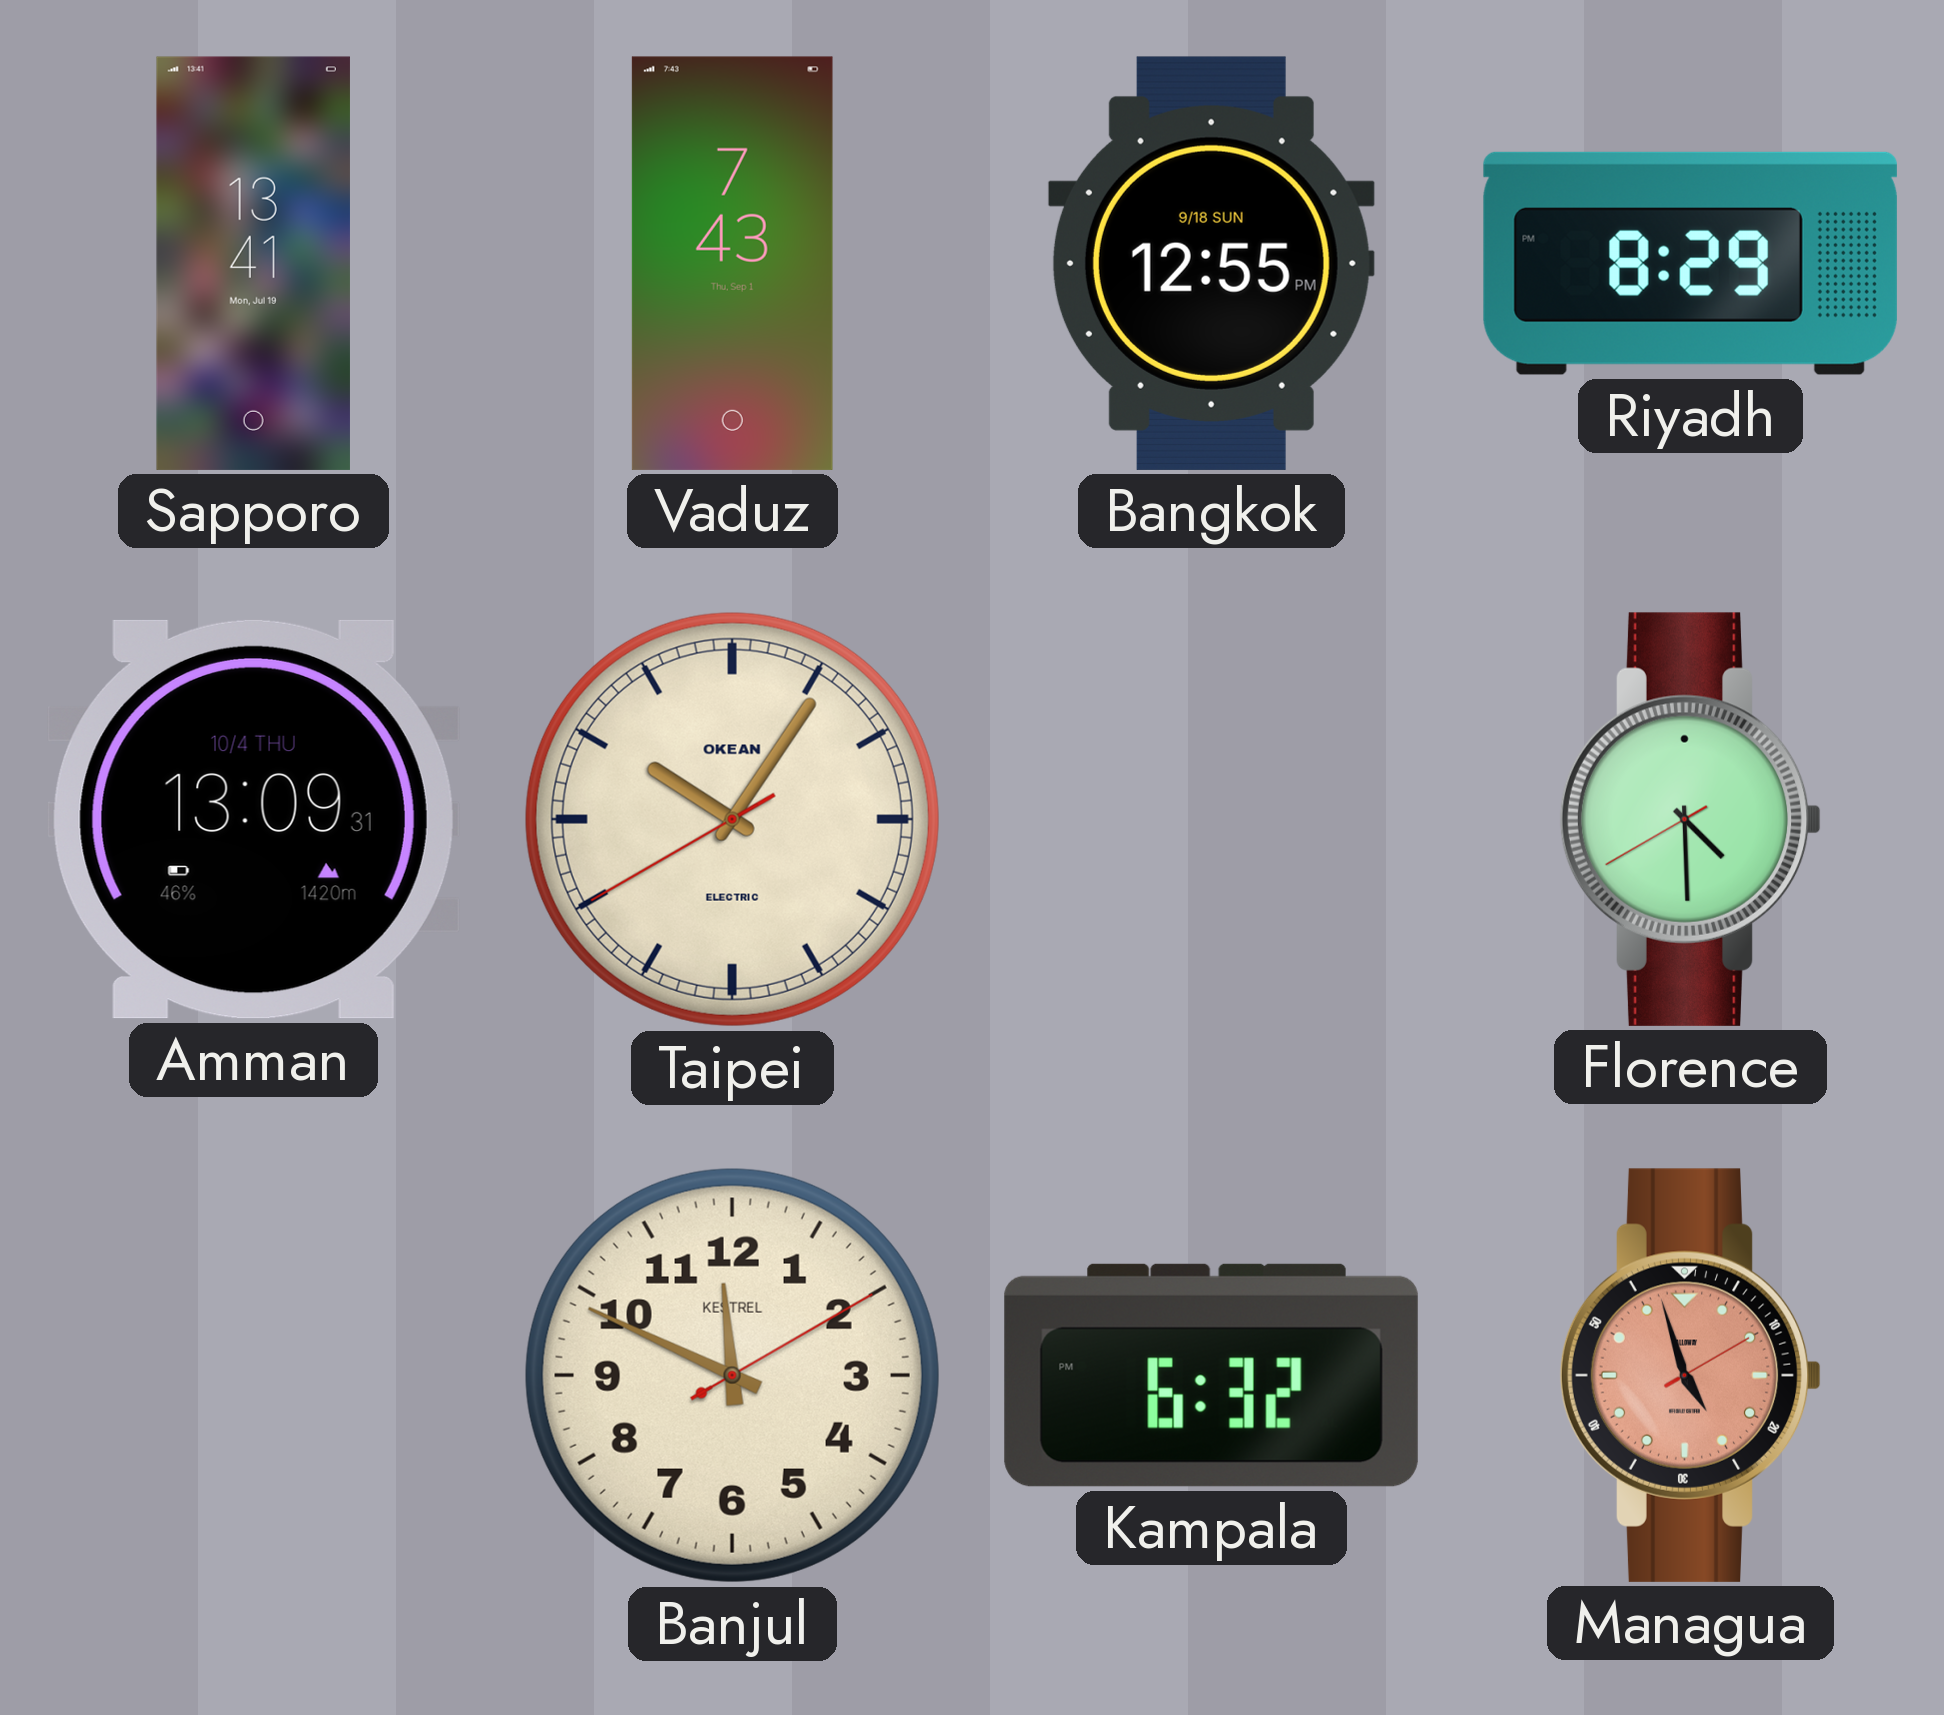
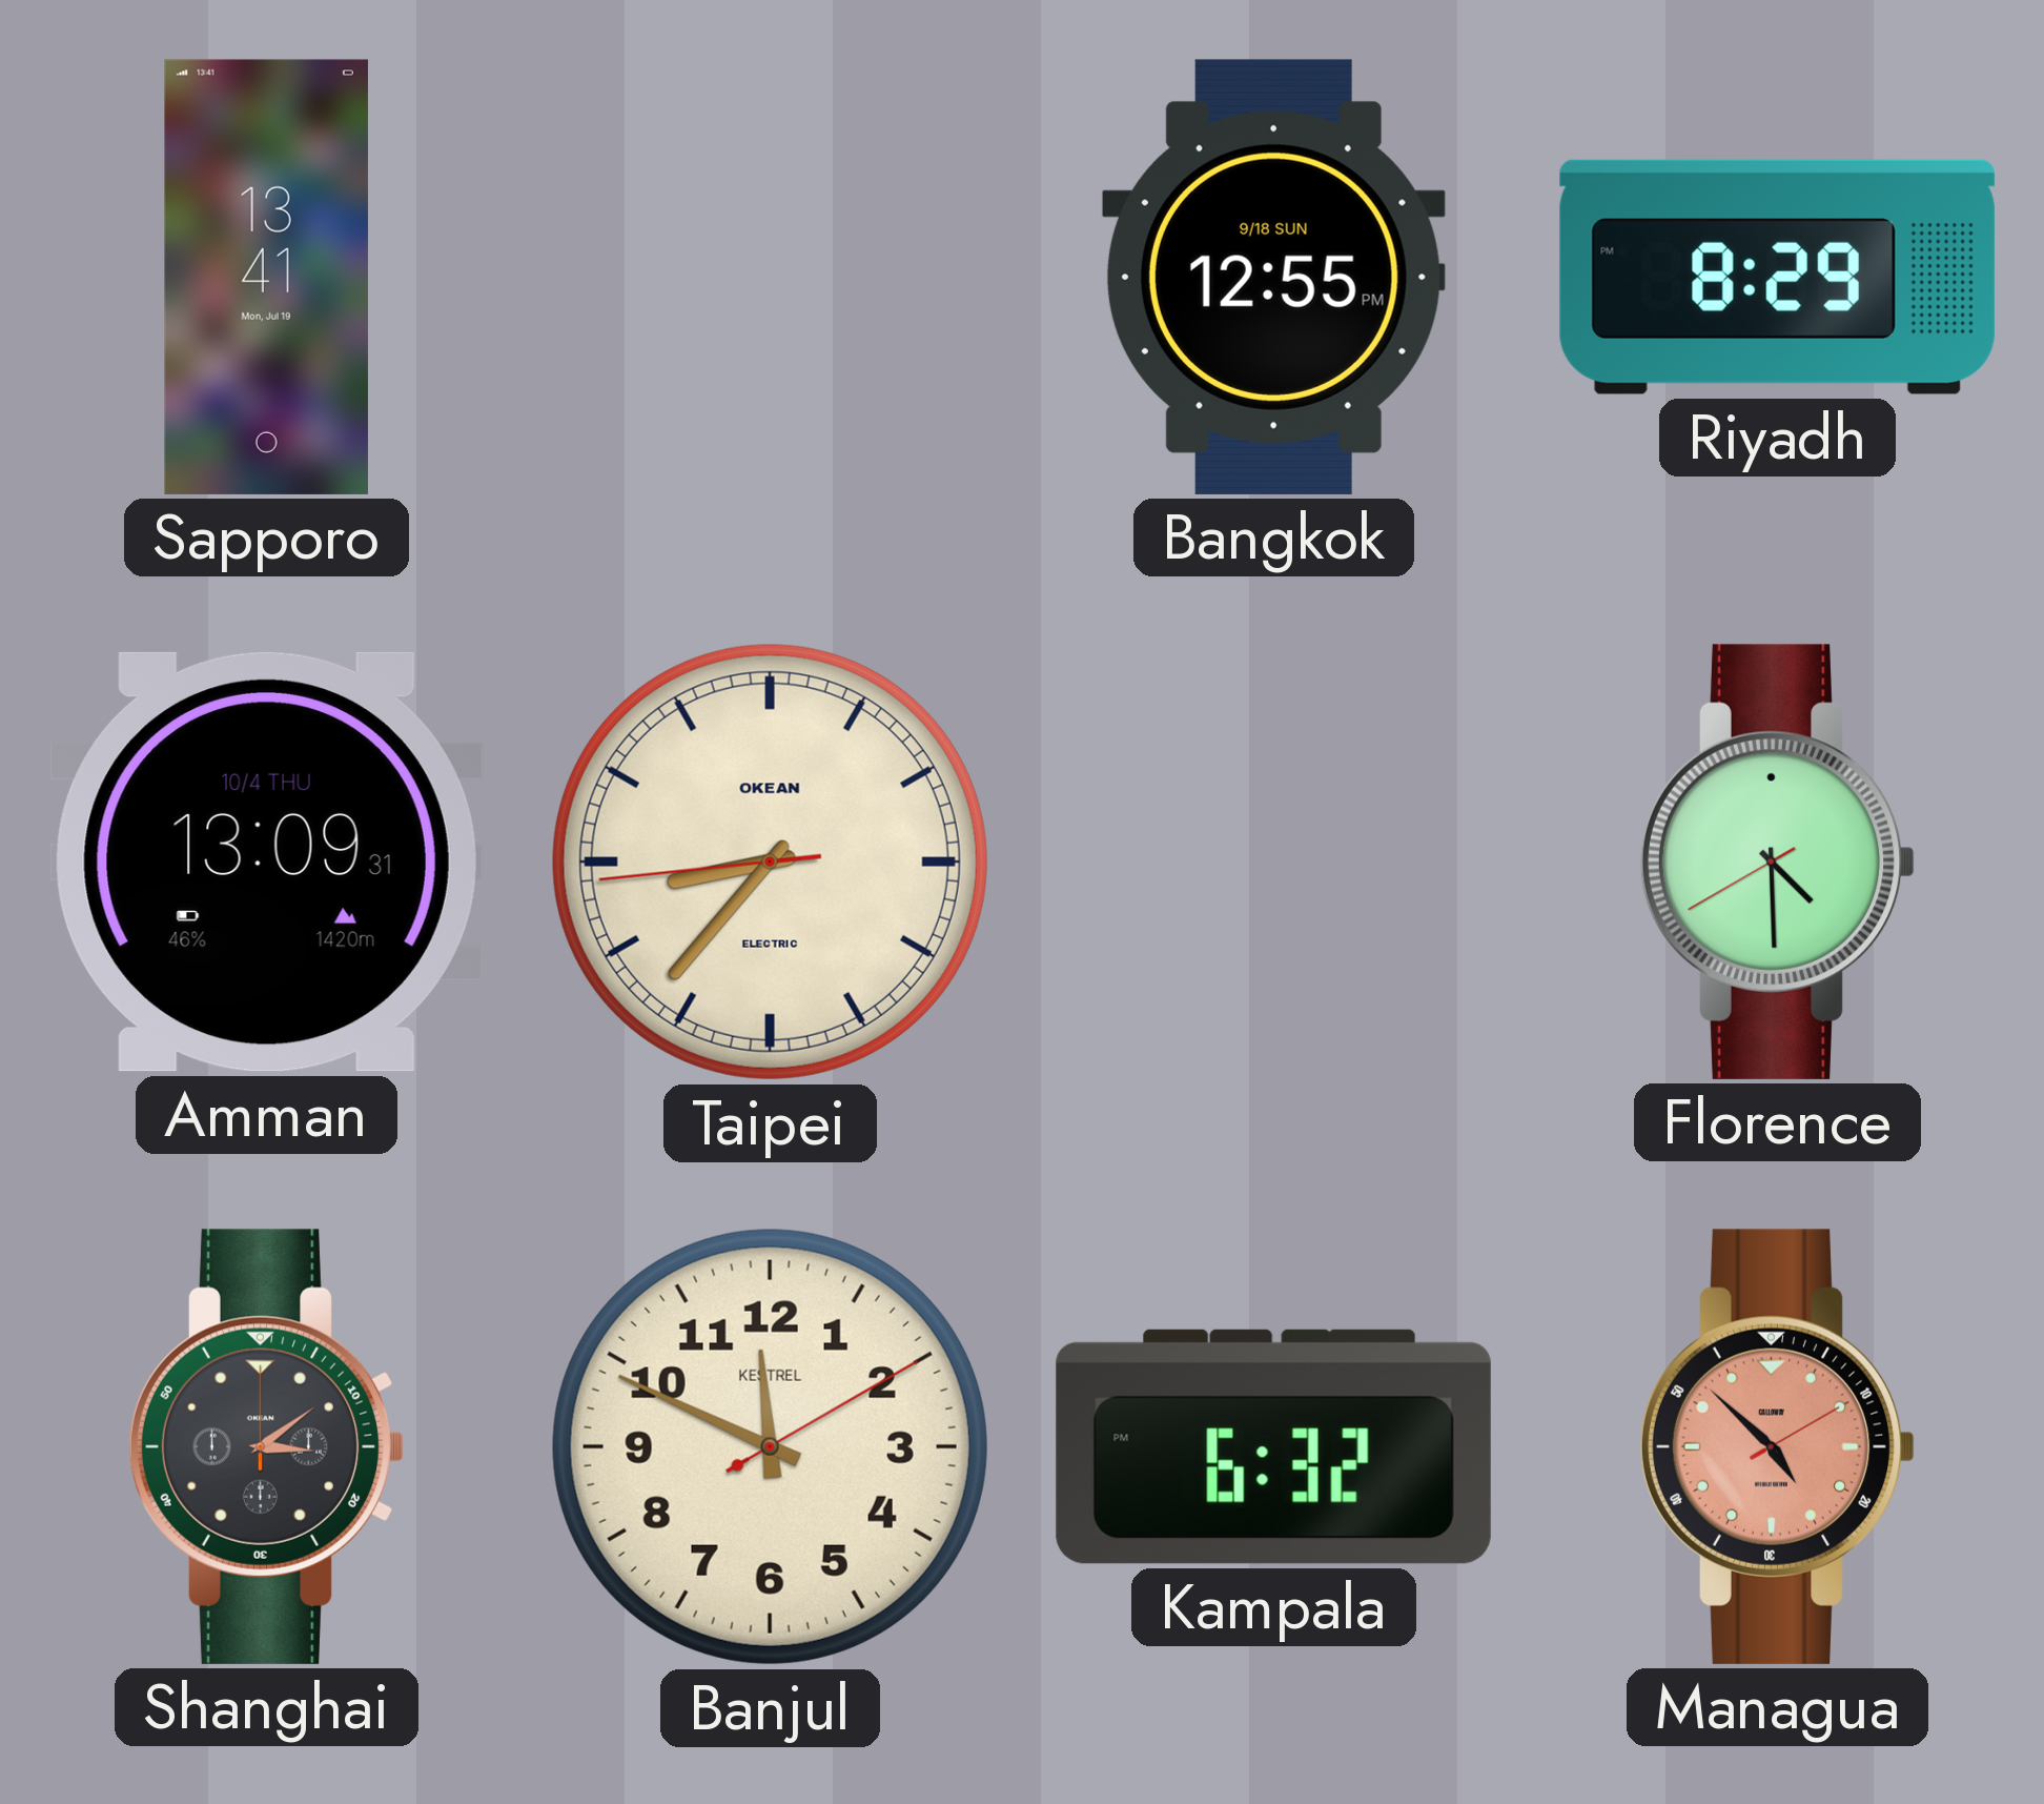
Vaduz: 7:43 -> none
Taipei: 10:05 -> 8:36
Shanghai: none -> 3:09
Managua: 4:57 -> 4:52
